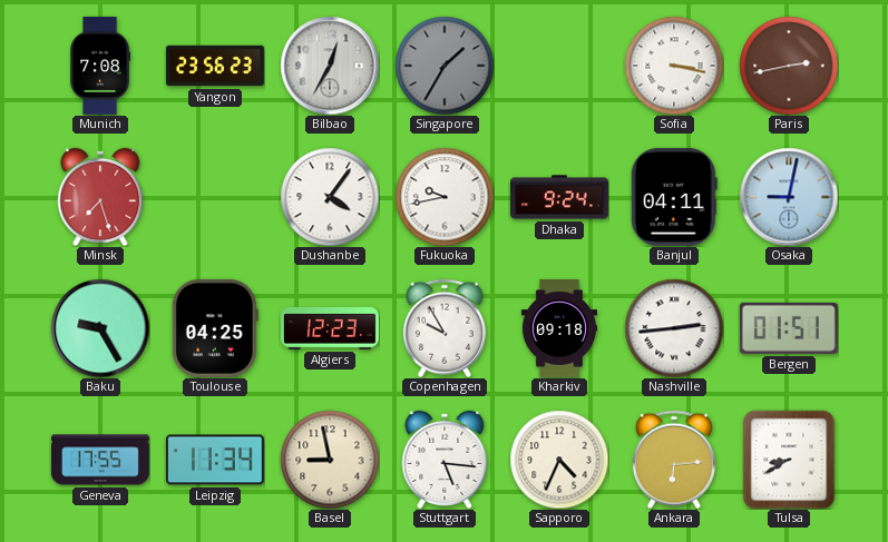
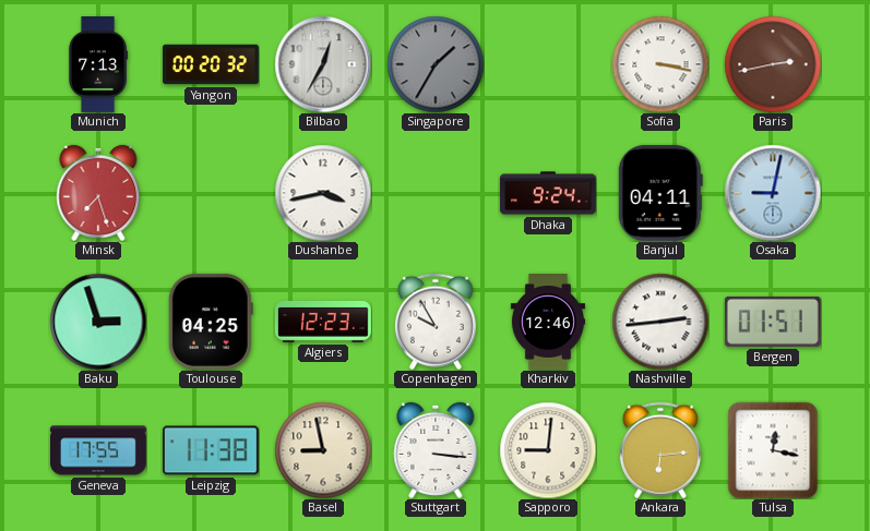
Munich: 7:08 -> 7:13
Yangon: 23:56 -> 00:20
Dushanbe: 4:06 -> 3:43
Fukuoka: 9:43 -> none
Baku: 9:25 -> 2:57
Kharkiv: 09:18 -> 12:46
Leipzig: 11:34 -> 11:38
Stuttgart: 5:16 -> 3:16
Sapporo: 4:34 -> 9:01
Tulsa: 8:40 -> 12:17
